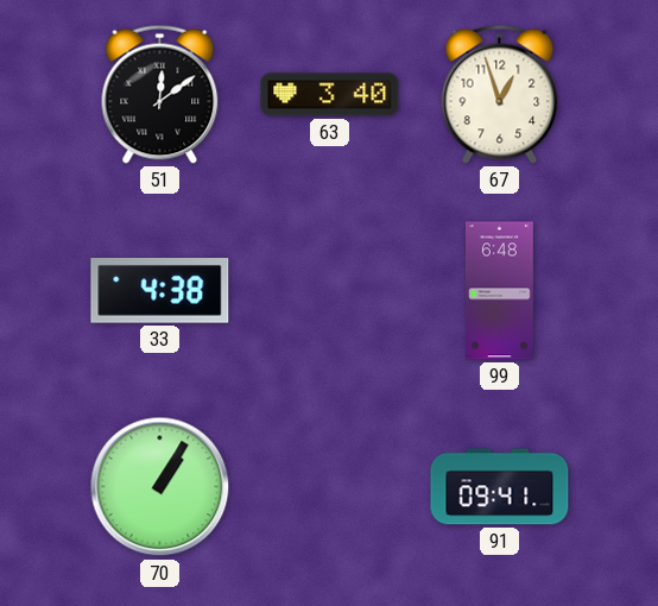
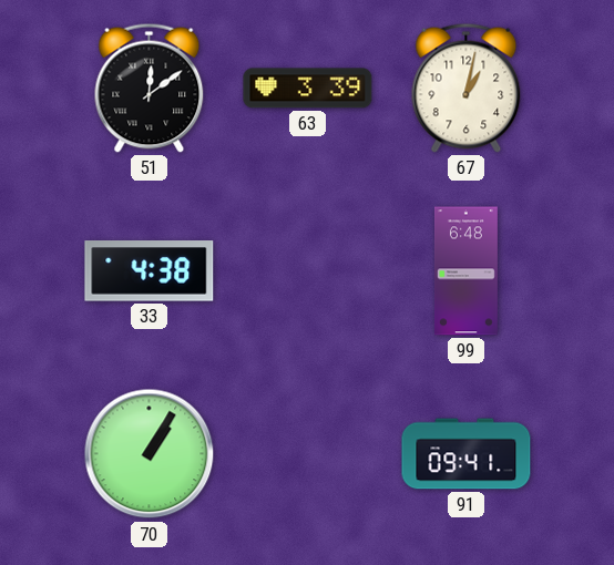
63: 3:40 -> 3:39
67: 12:57 -> 1:02
